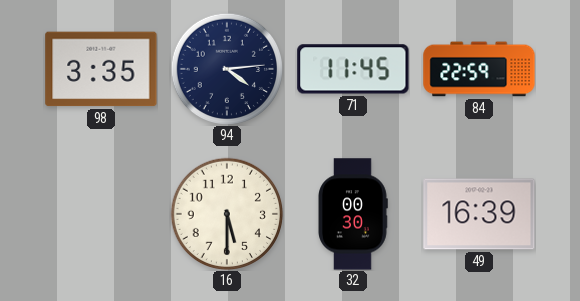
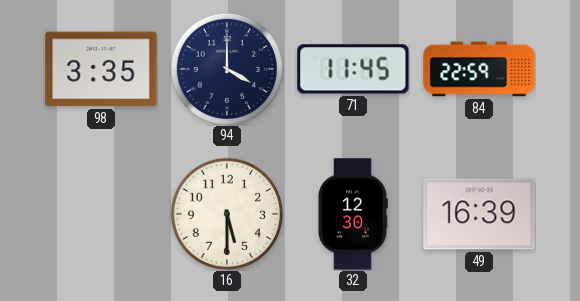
94: 4:14 -> 4:00
32: 00:30 -> 12:30
